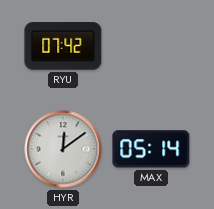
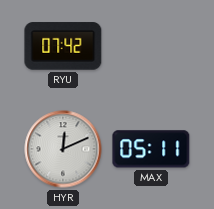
HYR: 12:09 -> 12:11
MAX: 05:14 -> 05:11
